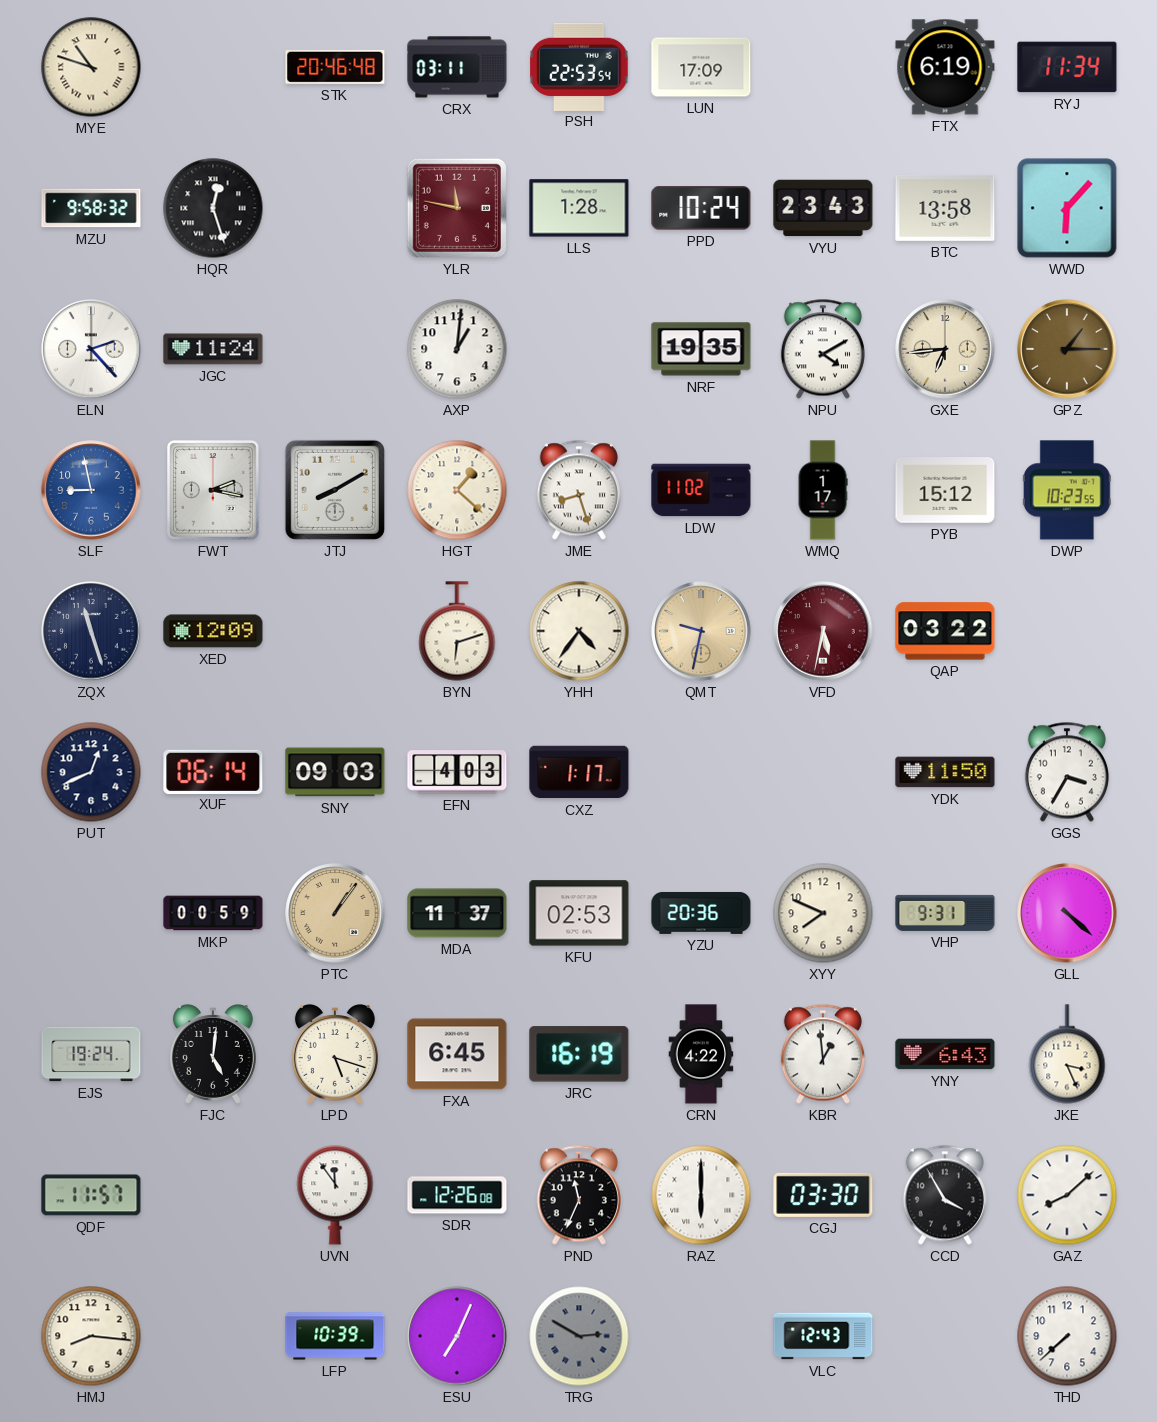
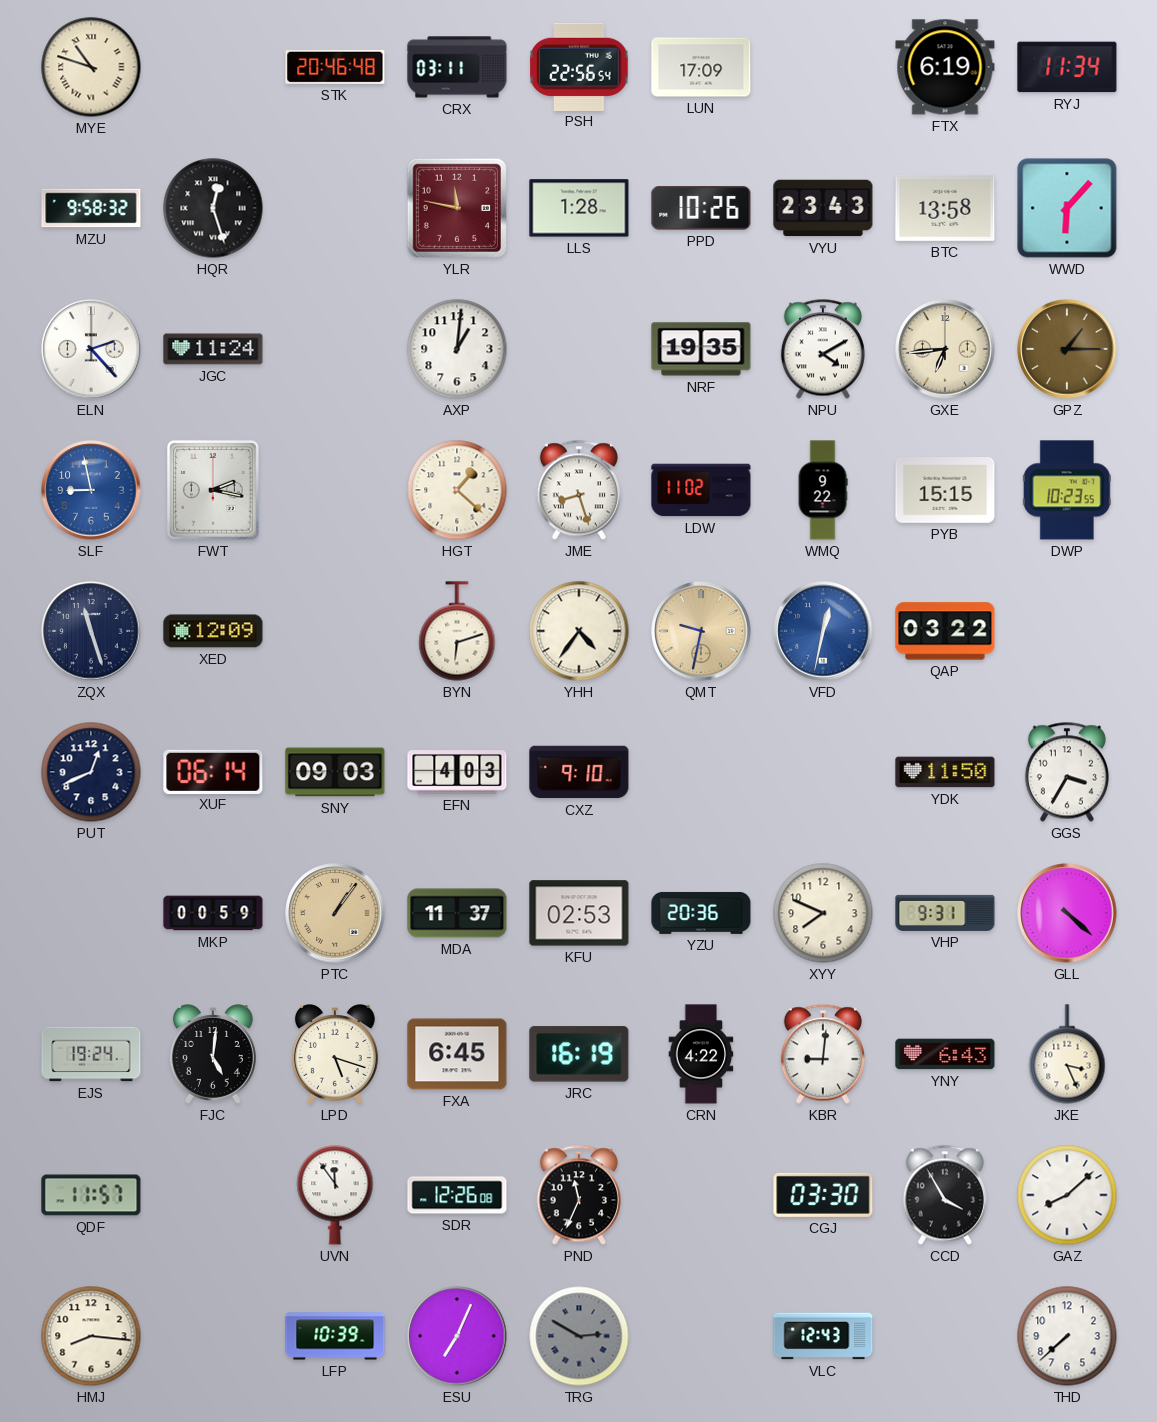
PSH: 22:53 -> 22:56
PPD: 10:24 -> 10:26
JTJ: 8:10 -> none
WMQ: 1:17 -> 9:22
PYB: 15:12 -> 15:15
VFD: 5:32 -> 12:32
VFD dial: burgundy -> blue
CXZ: 1:17 -> 9:10
KBR: 12:59 -> 9:01
RAZ: 6:00 -> none
